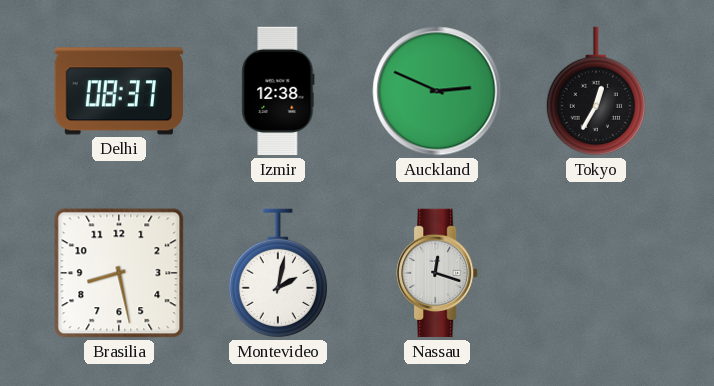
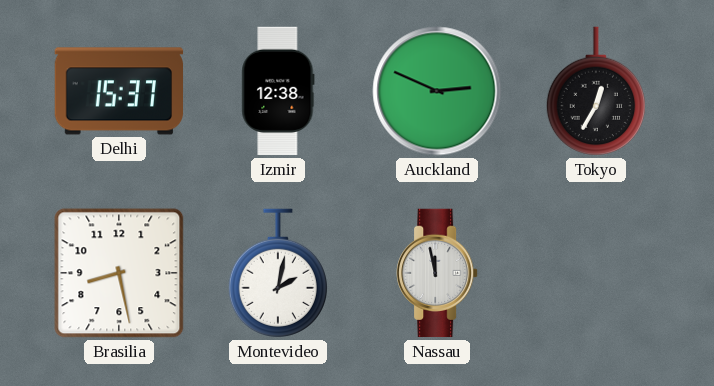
Delhi: 08:37 -> 15:37
Nassau: 12:18 -> 11:58
